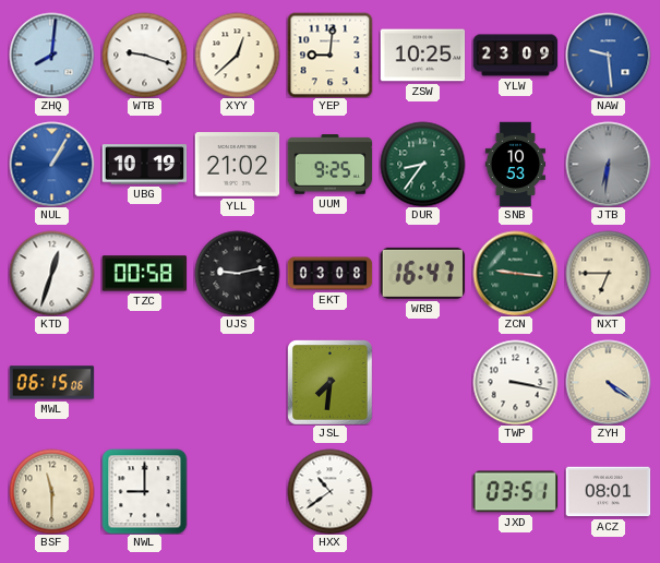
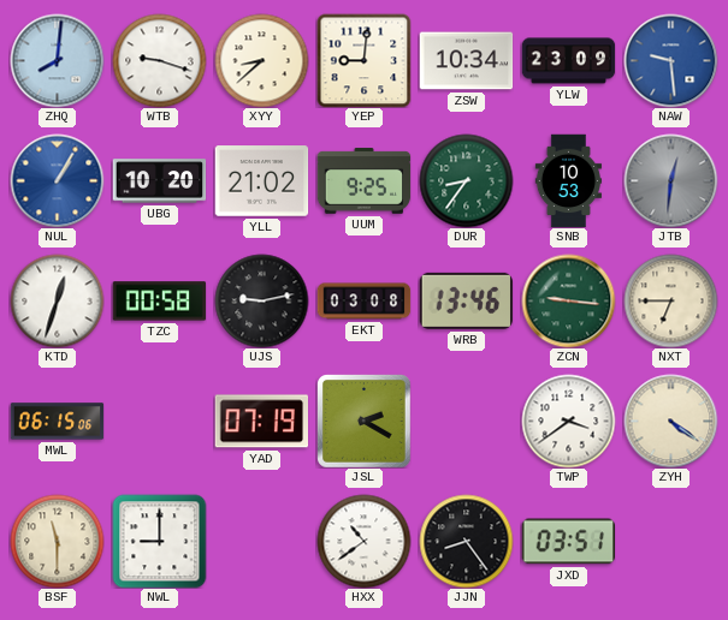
XYY: 12:38 -> 8:38
ZSW: 10:25 -> 10:34
UBG: 10:19 -> 10:20
JTB: 6:31 -> 12:31
WRB: 16:47 -> 13:46
YAD: none -> 07:19
JSL: 7:31 -> 2:20
TWP: 3:17 -> 3:39
JJN: none -> 8:24
ACZ: 08:01 -> none
